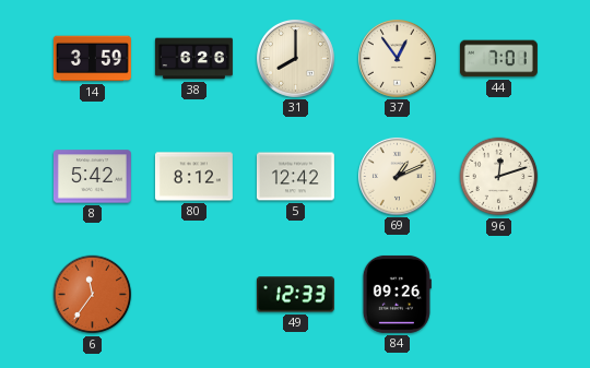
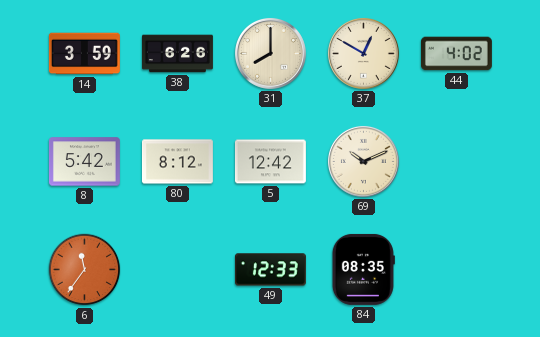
37: 12:54 -> 12:50
44: 7:01 -> 4:02
69: 1:11 -> 10:11
96: 12:12 -> none
84: 09:26 -> 08:35
